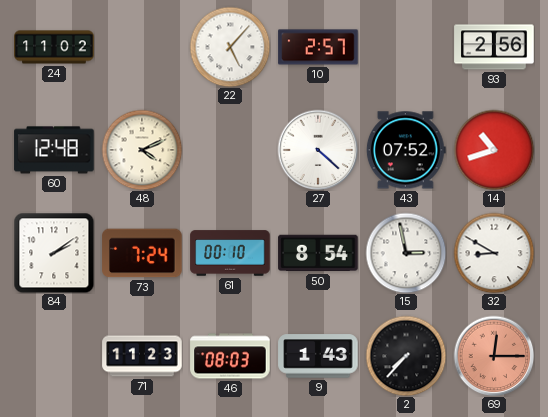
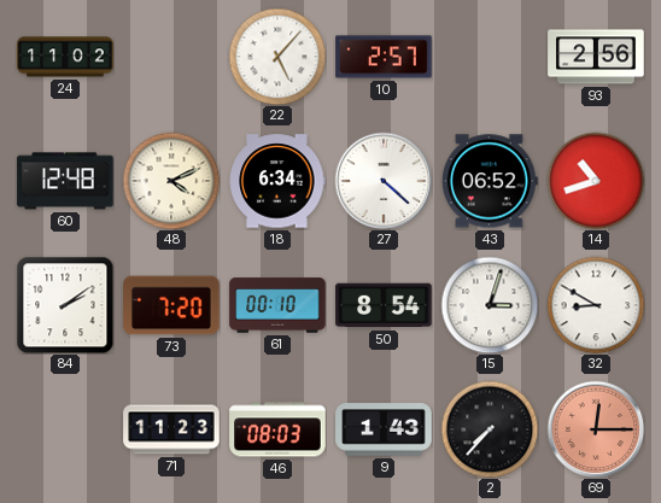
18: none -> 6:34
43: 07:52 -> 06:52
73: 7:24 -> 7:20
15: 2:58 -> 3:03
